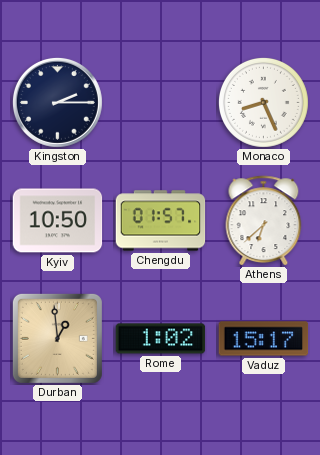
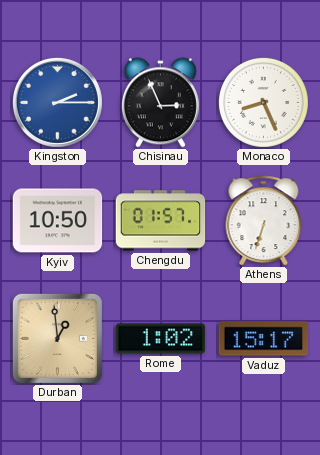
Kingston dial: navy -> blue
Chisinau: none -> 2:56
Athens: 6:38 -> 6:33
